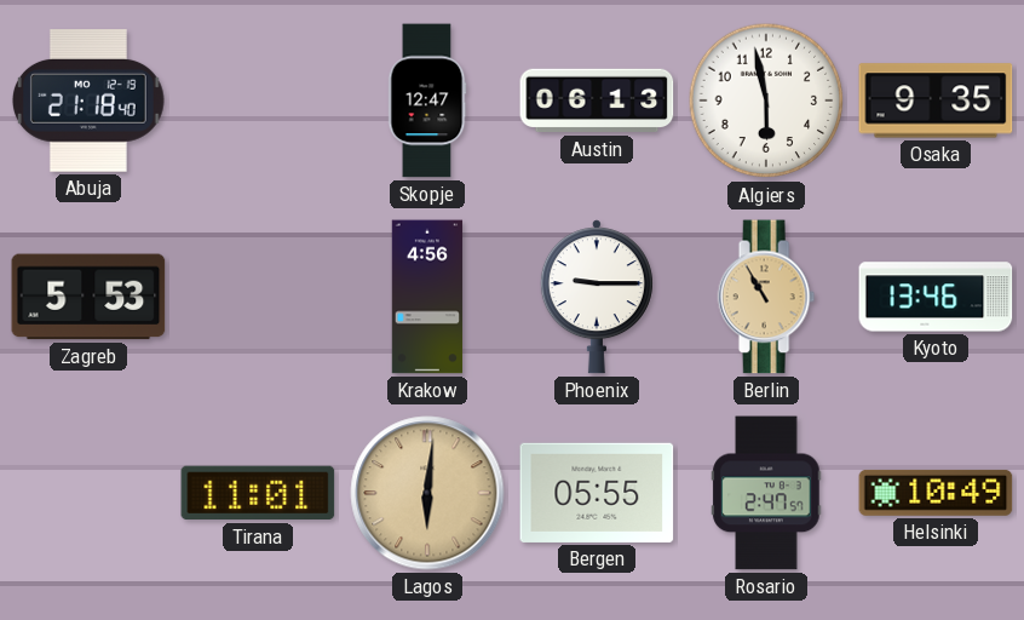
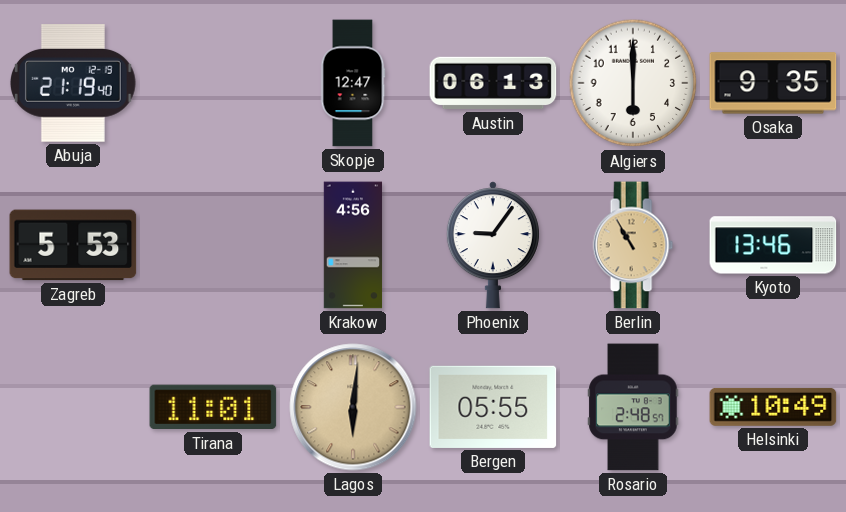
Abuja: 21:18 -> 21:19
Algiers: 5:58 -> 6:00
Phoenix: 9:15 -> 9:06
Rosario: 2:47 -> 2:48
